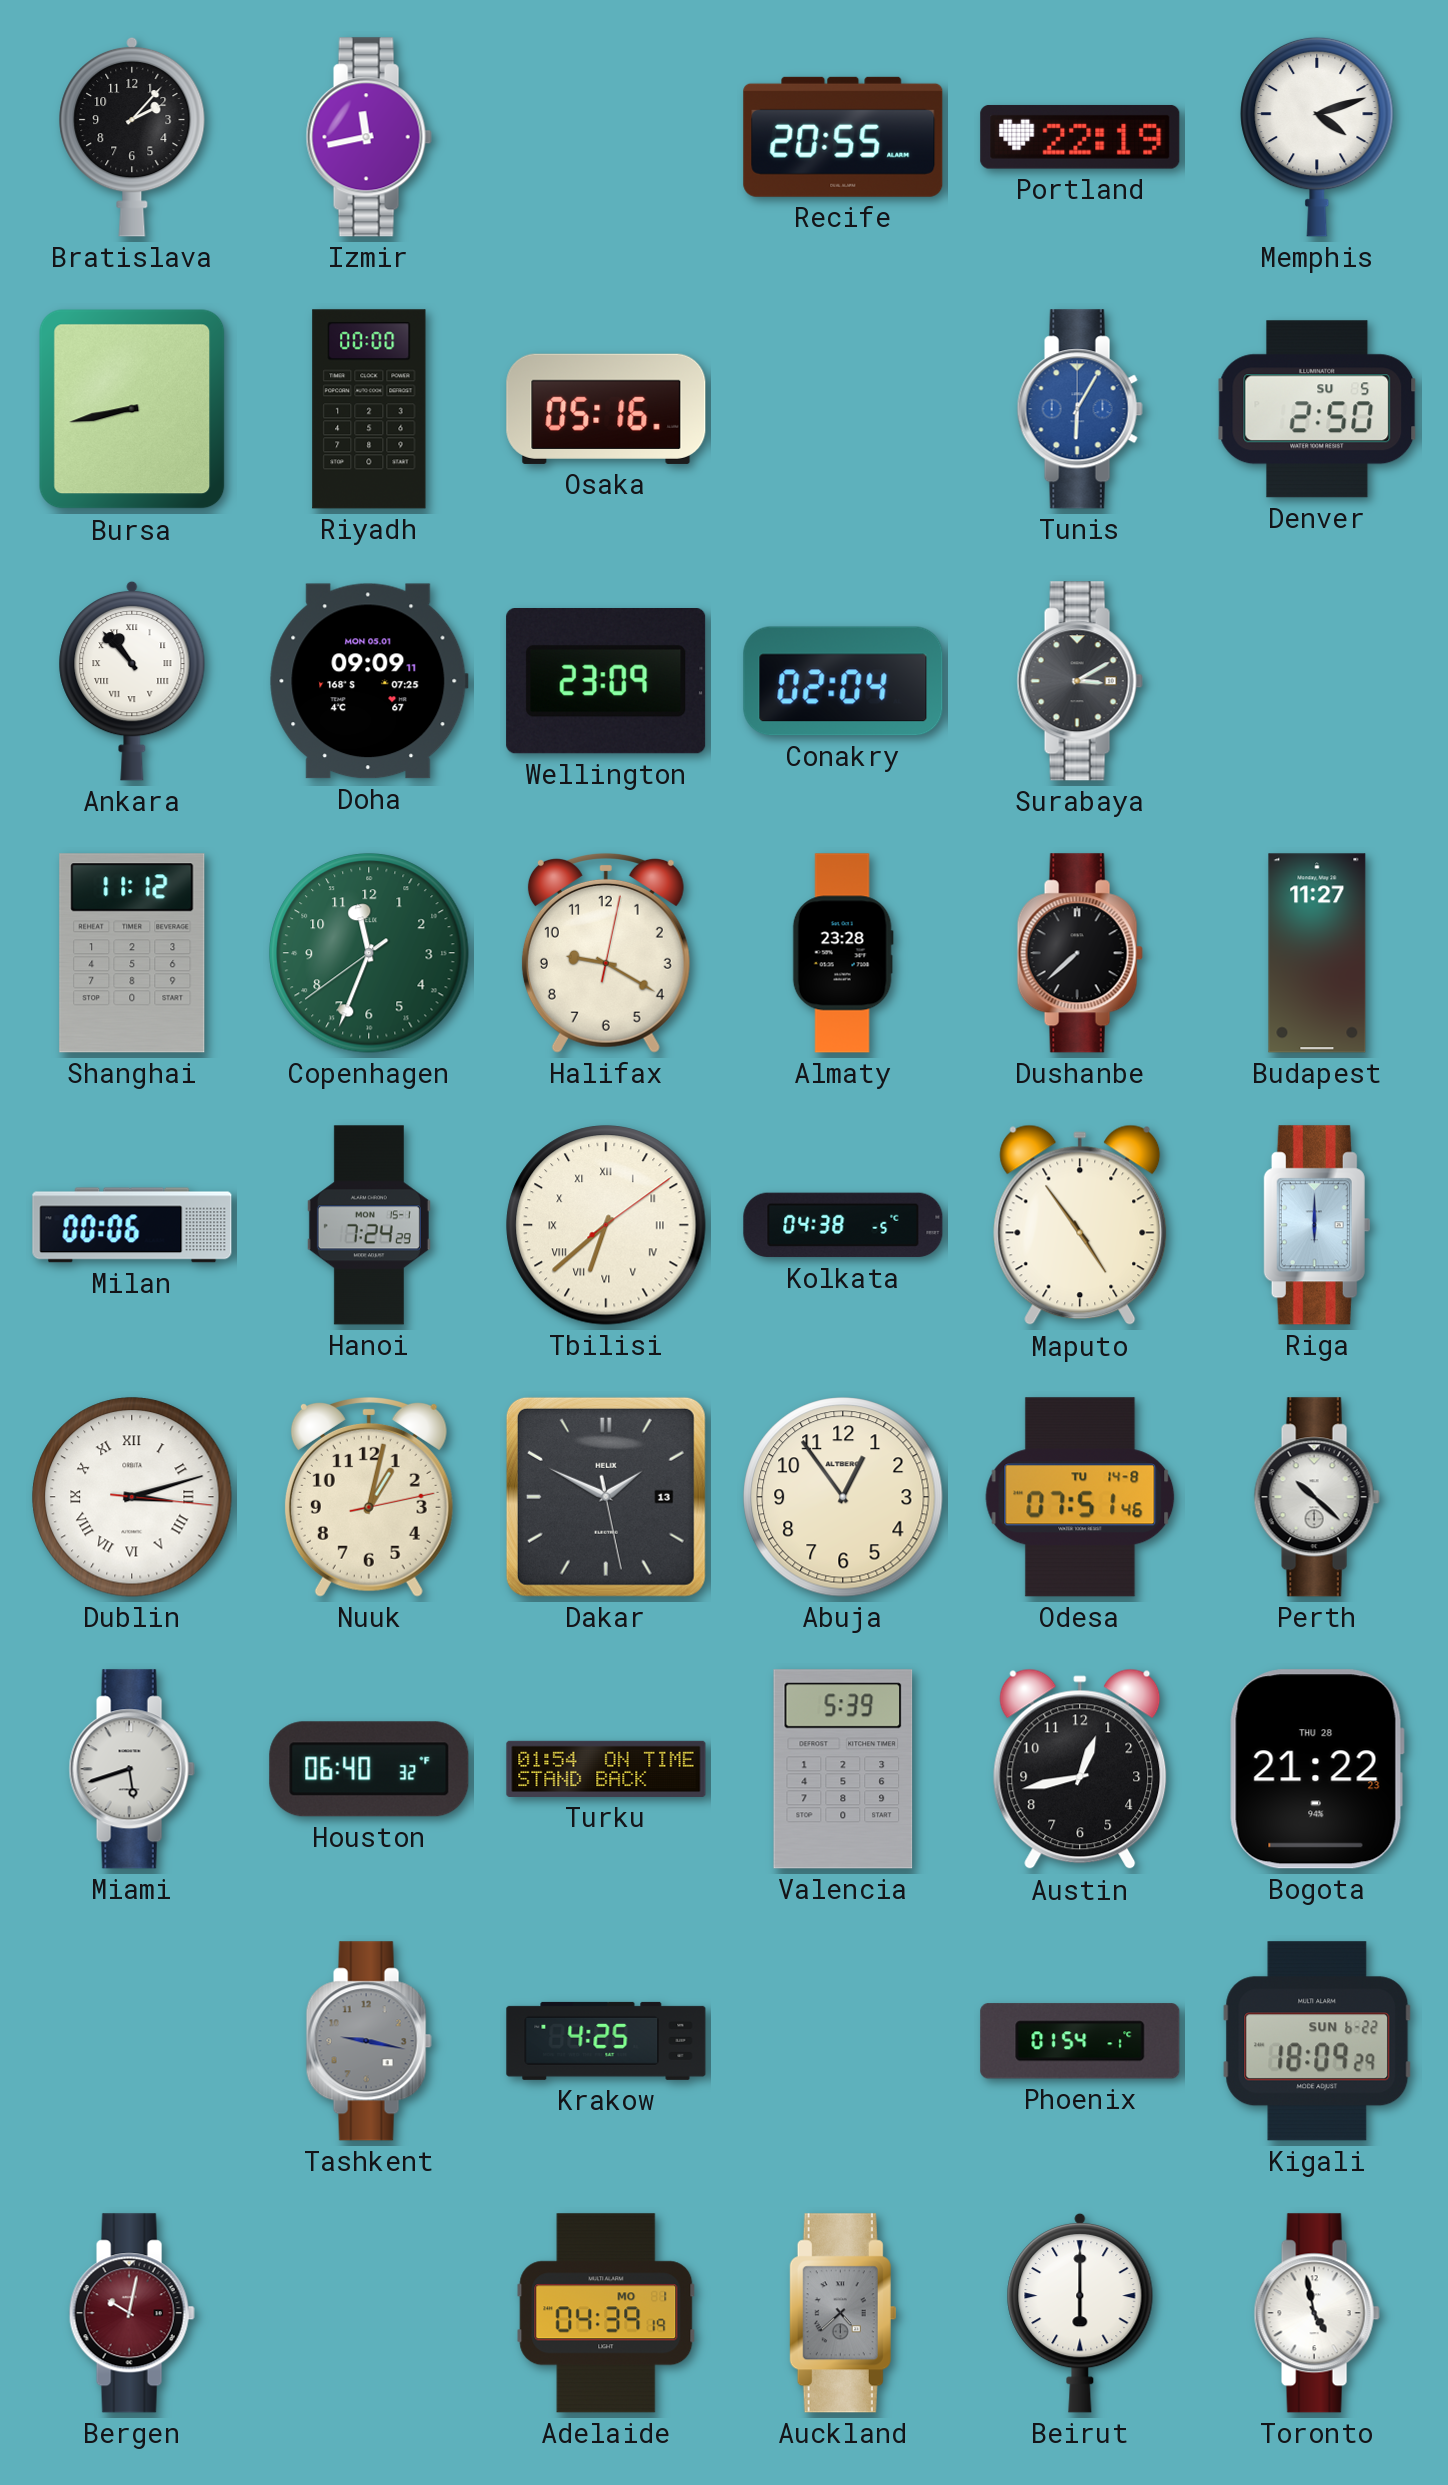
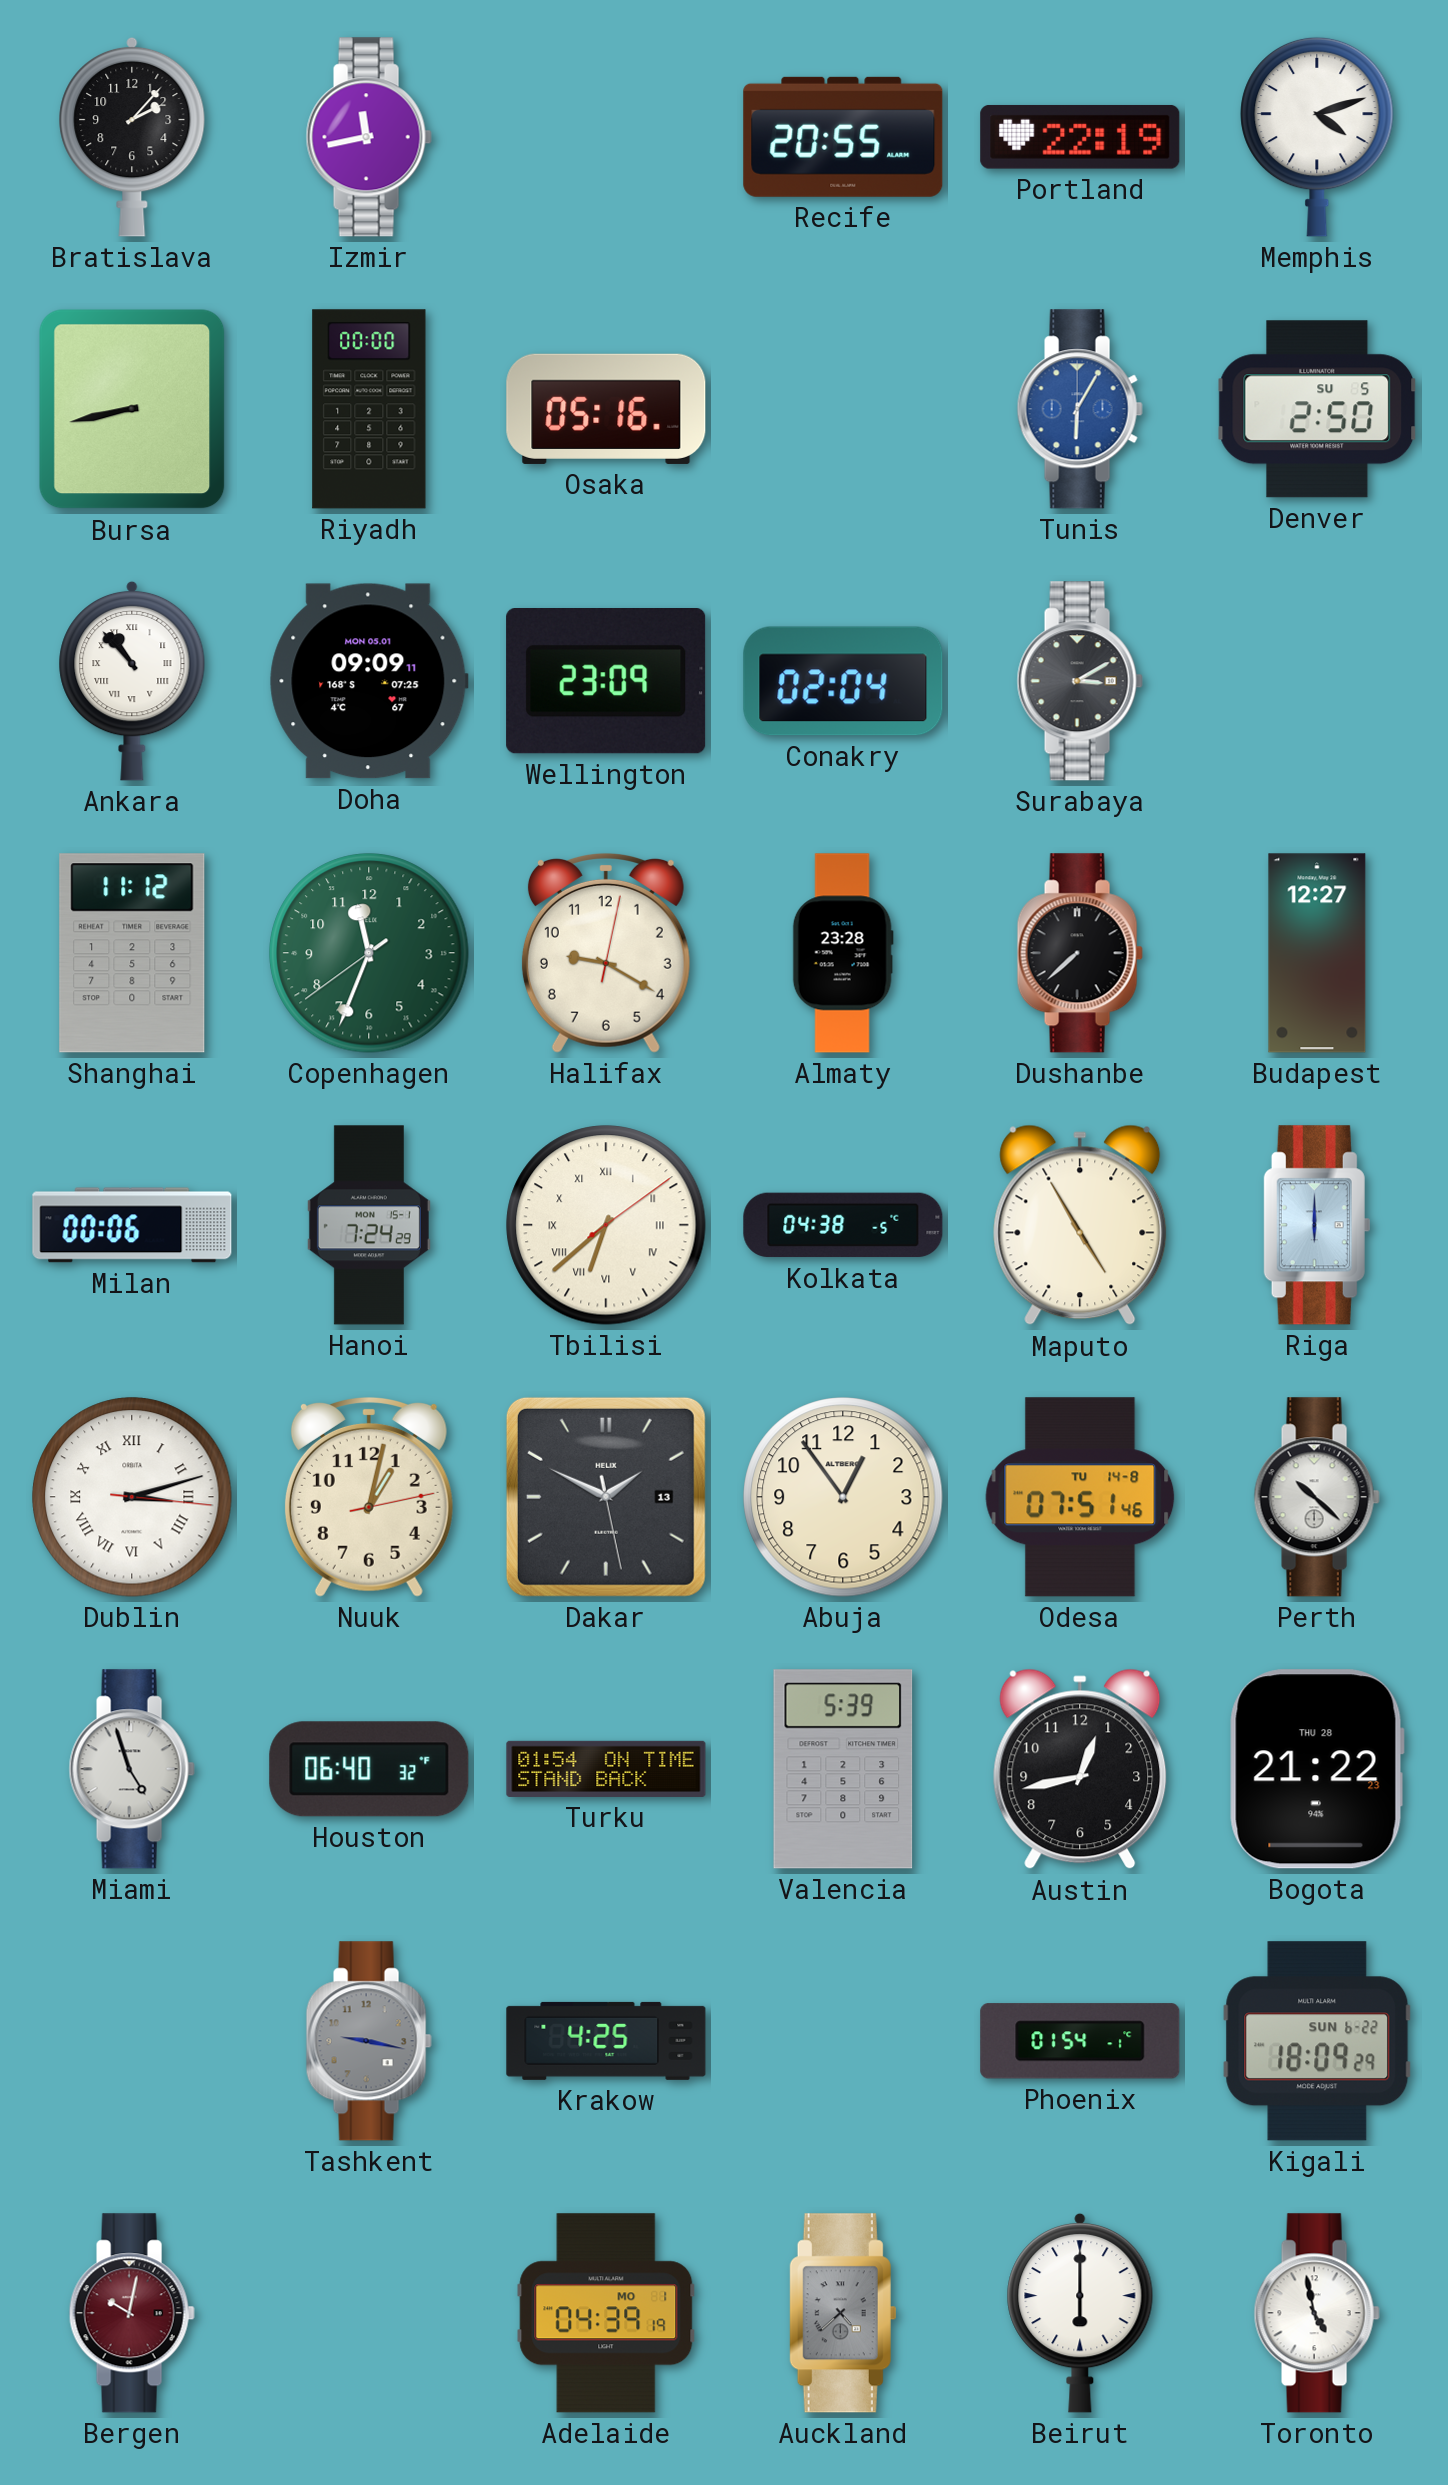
Budapest: 11:27 -> 12:27
Maputo: 4:54 -> 4:55
Miami: 5:42 -> 4:57
